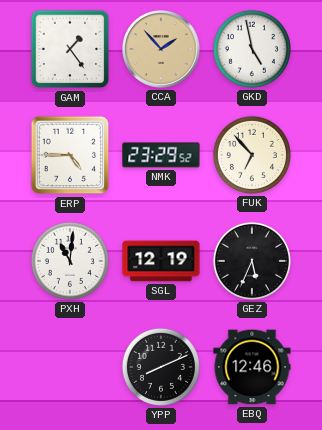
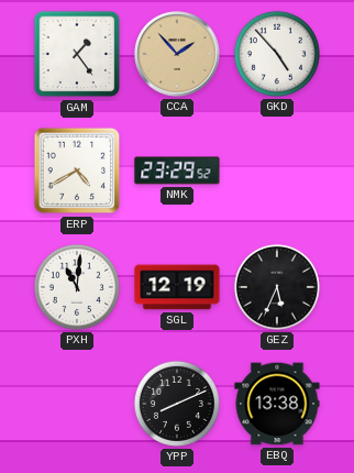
GKD: 4:58 -> 4:53
ERP: 4:45 -> 4:40
FUK: 6:53 -> none
EBQ: 12:46 -> 13:38
